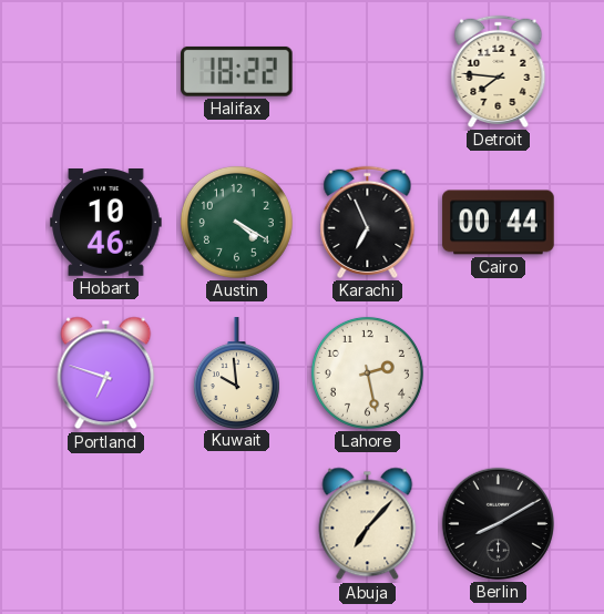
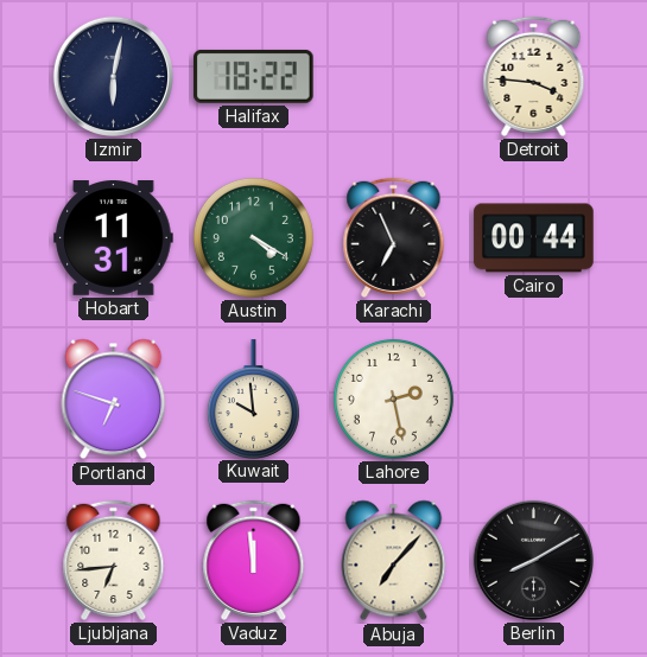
Izmir: none -> 6:02
Detroit: 7:46 -> 3:46
Hobart: 10:46 -> 11:31
Ljubljana: none -> 6:44
Vaduz: none -> 11:59
